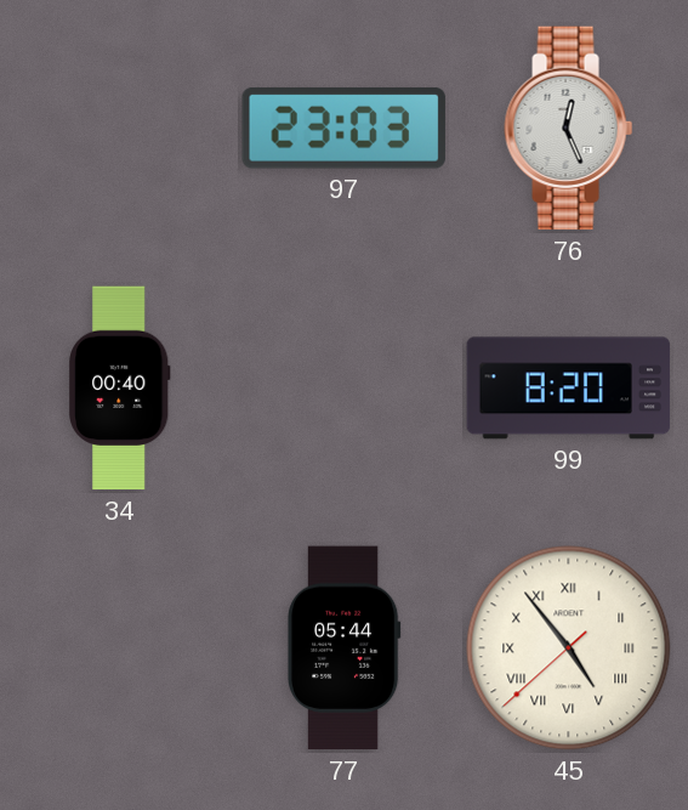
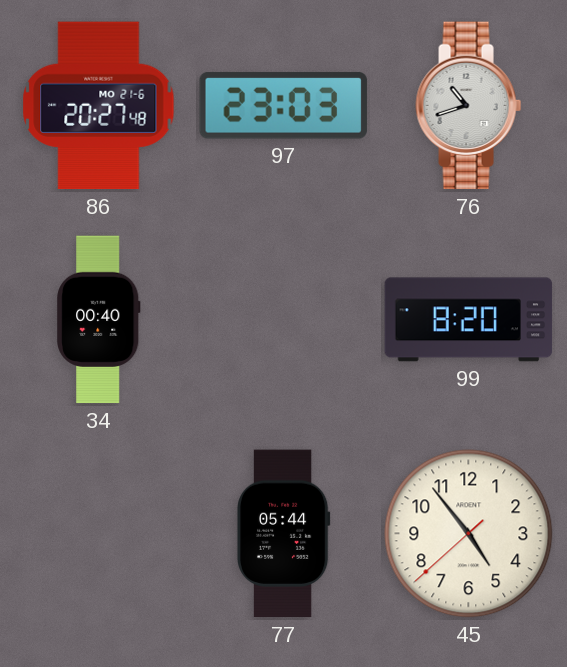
86: none -> 20:27
76: 12:26 -> 10:42
45 numerals: Roman -> Arabic
